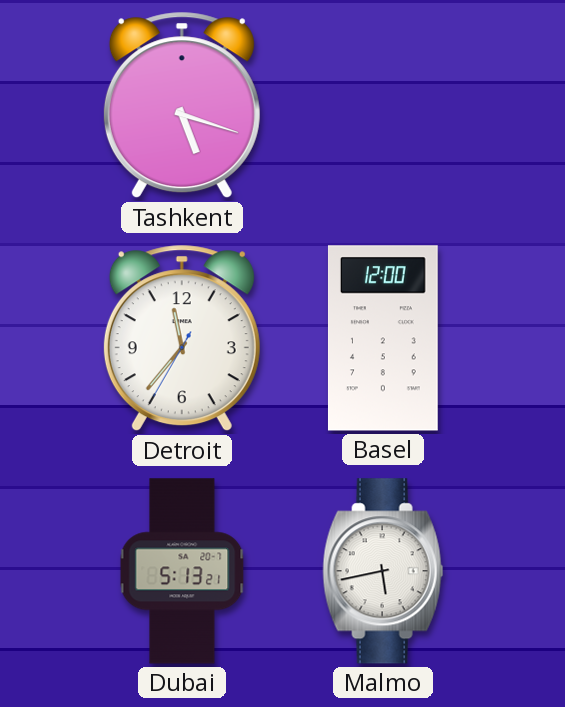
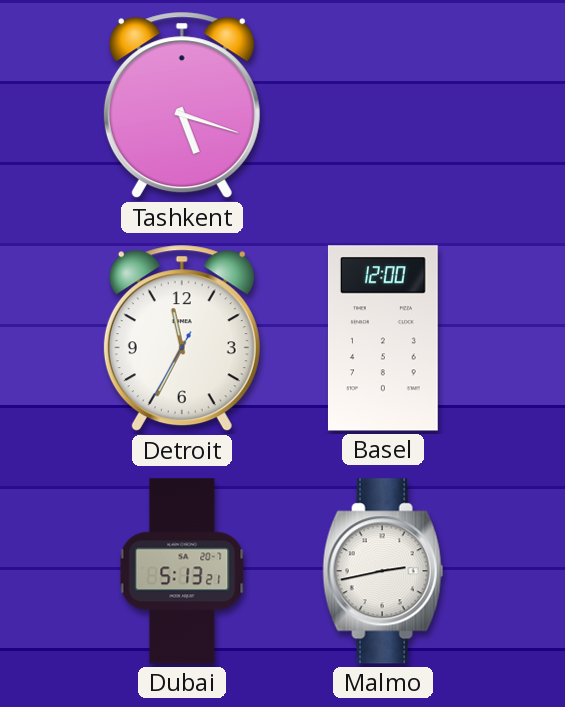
Detroit: 11:36 -> 11:34
Malmo: 5:43 -> 2:43
